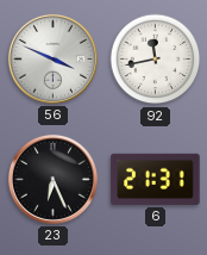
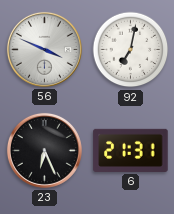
92: 11:43 -> 7:02
